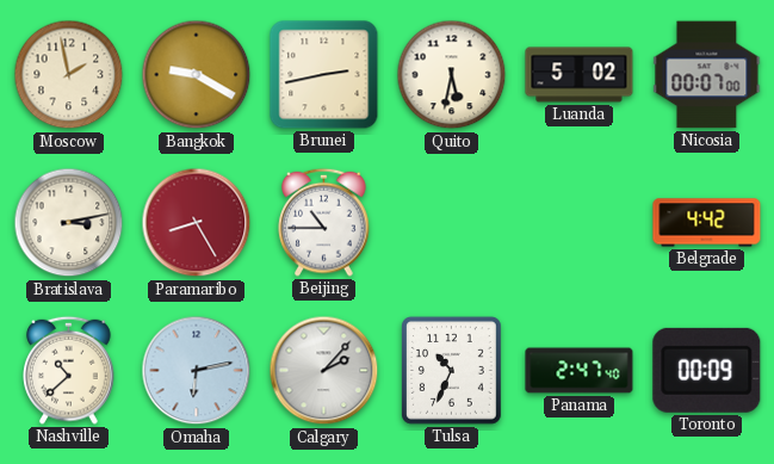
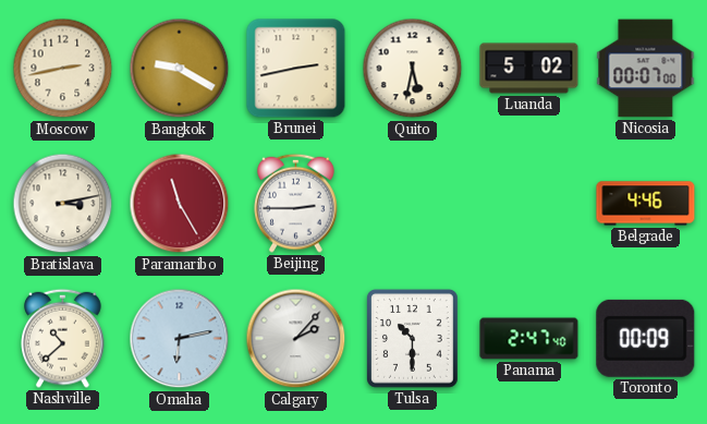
Moscow: 1:58 -> 2:43
Paramaribo: 8:25 -> 11:25
Beijing: 10:45 -> 2:45
Belgrade: 4:42 -> 4:46
Tulsa: 10:34 -> 10:30
